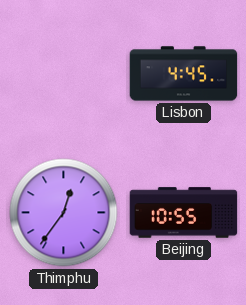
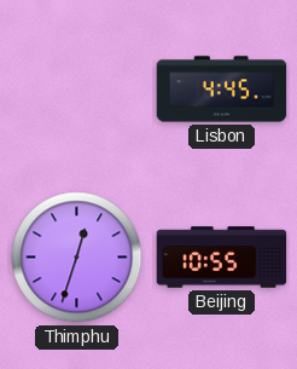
Thimphu: 12:36 -> 12:33
